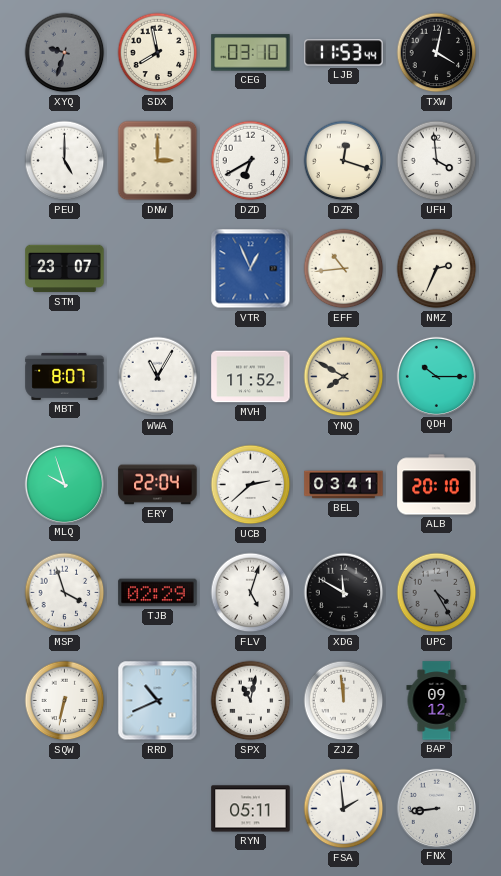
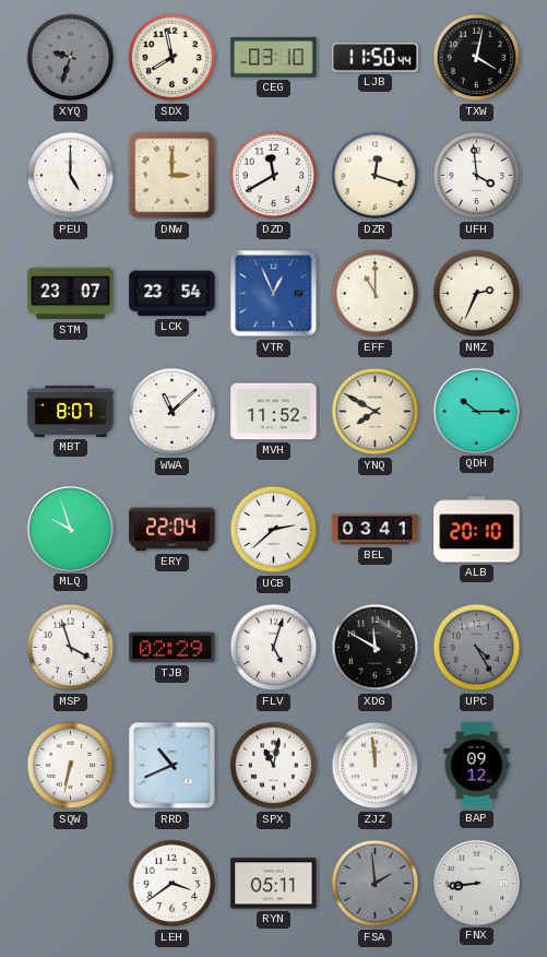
LJB: 11:53 -> 11:50
DZD: 6:40 -> 11:40
LCK: none -> 23:54
EFF: 10:44 -> 11:00
WWA: 11:05 -> 11:08
LEH: none -> 3:39
FSA dial: white -> grey
